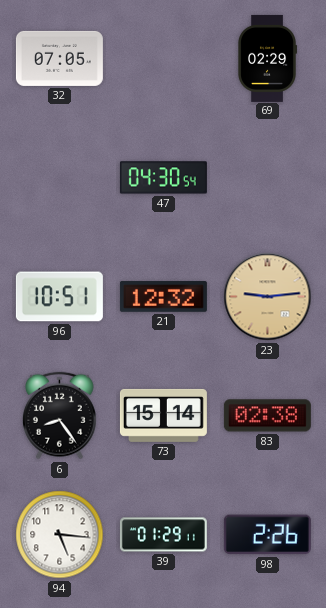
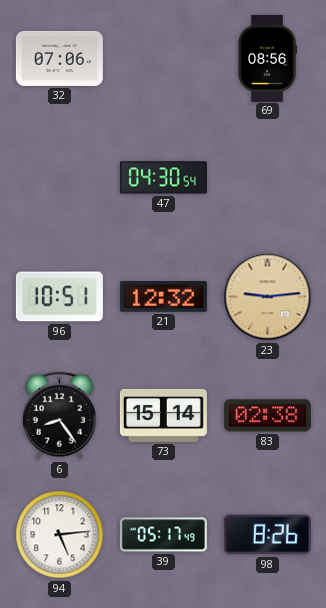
32: 07:05 -> 07:06
69: 02:29 -> 08:56
94: 5:16 -> 5:14
39: 01:29 -> 05:17
98: 2:26 -> 8:26
